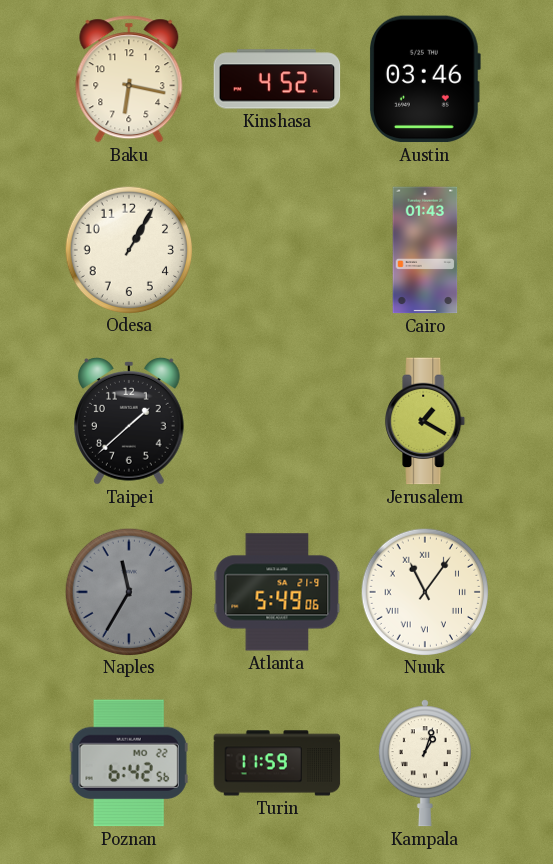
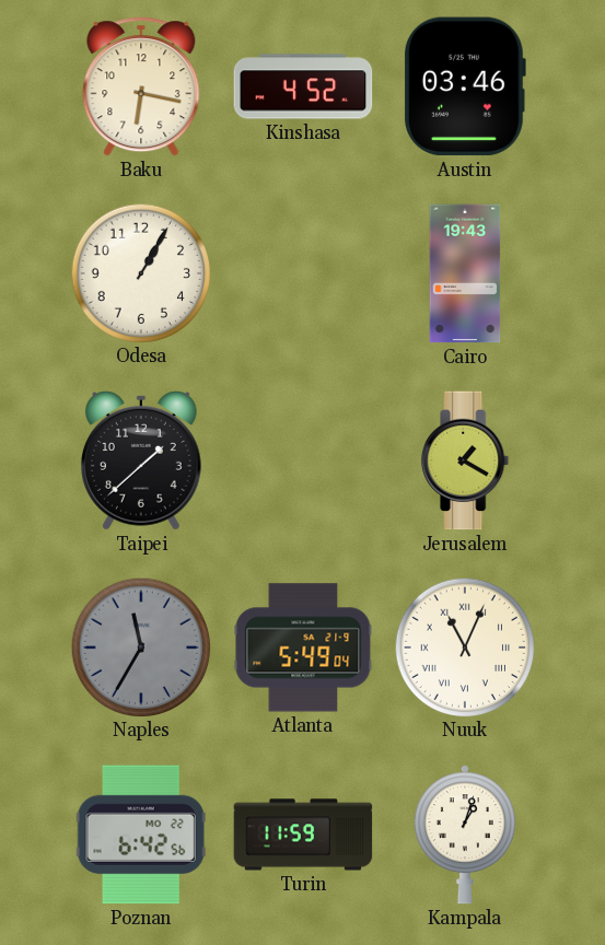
Cairo: 01:43 -> 19:43
Atlanta: 5:49:06 -> 5:49:04
Nuuk: 11:06 -> 11:04
